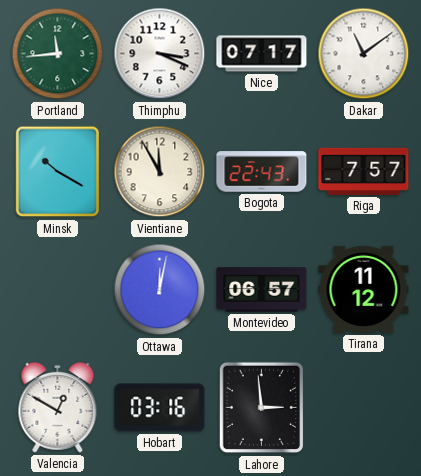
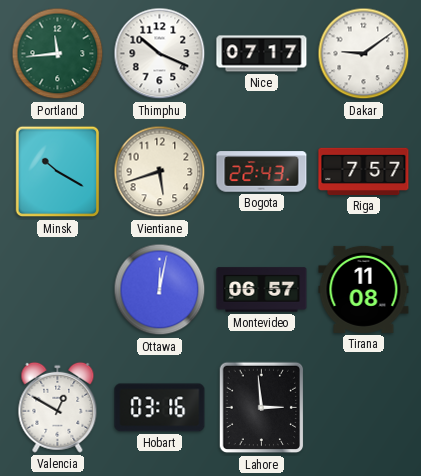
Thimphu: 3:19 -> 10:19
Dakar: 11:09 -> 9:09
Vientiane: 11:55 -> 5:42
Tirana: 11:12 -> 11:08
